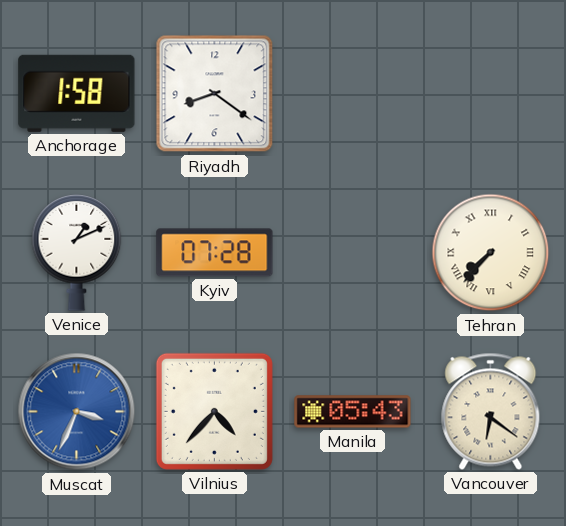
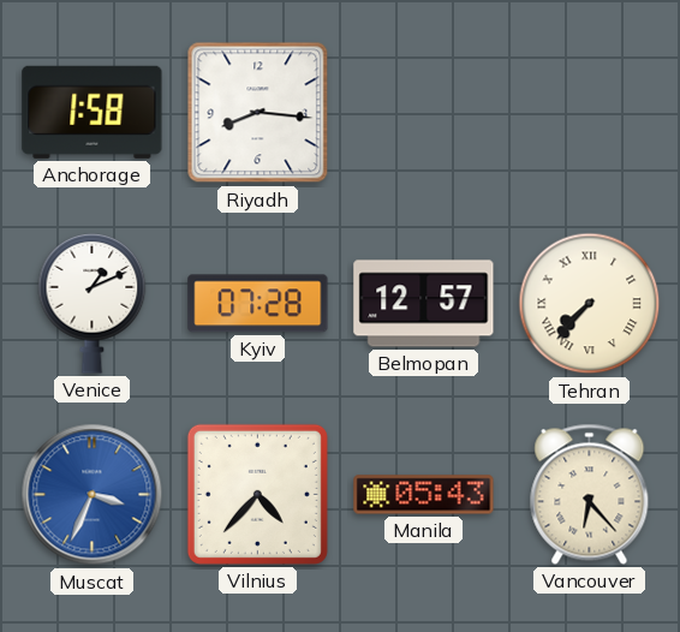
Riyadh: 8:21 -> 8:16
Belmopan: none -> 12:57
Vancouver: 6:21 -> 6:23
